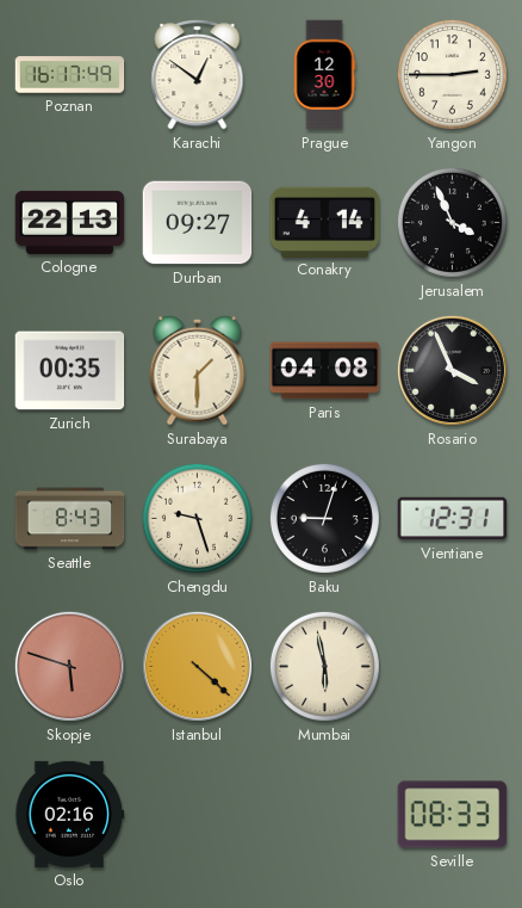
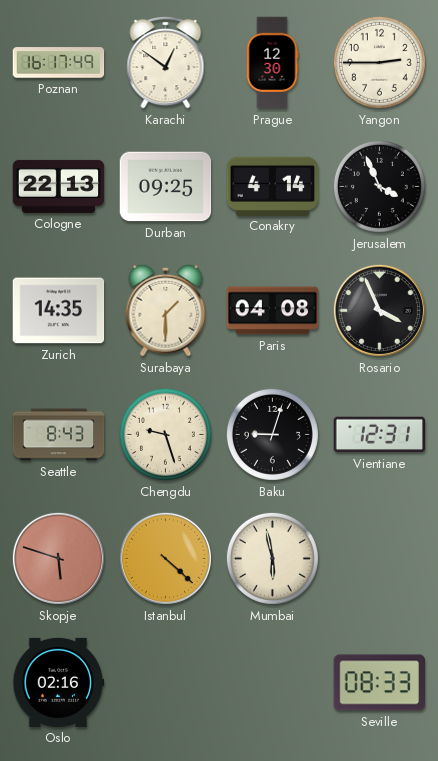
Durban: 09:27 -> 09:25
Zurich: 00:35 -> 14:35
